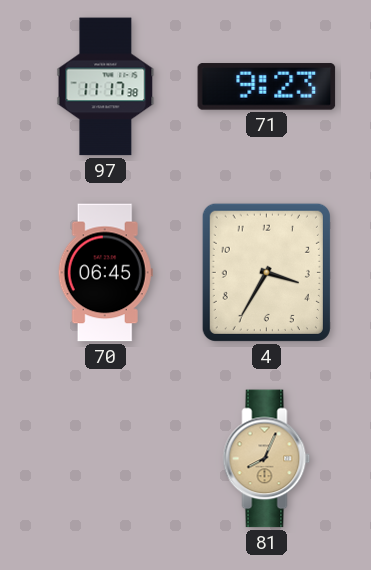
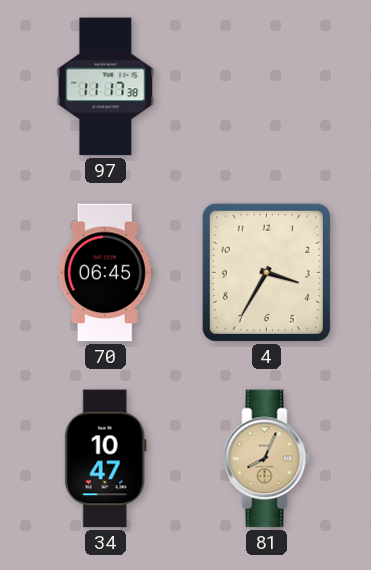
71: 9:23 -> none
34: none -> 10:47
